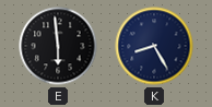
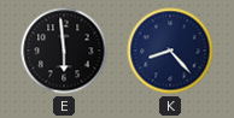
K: 8:25 -> 8:23
